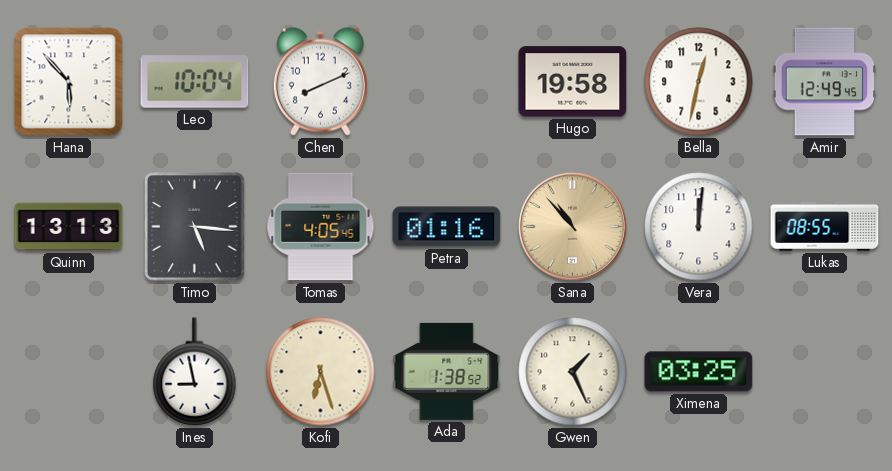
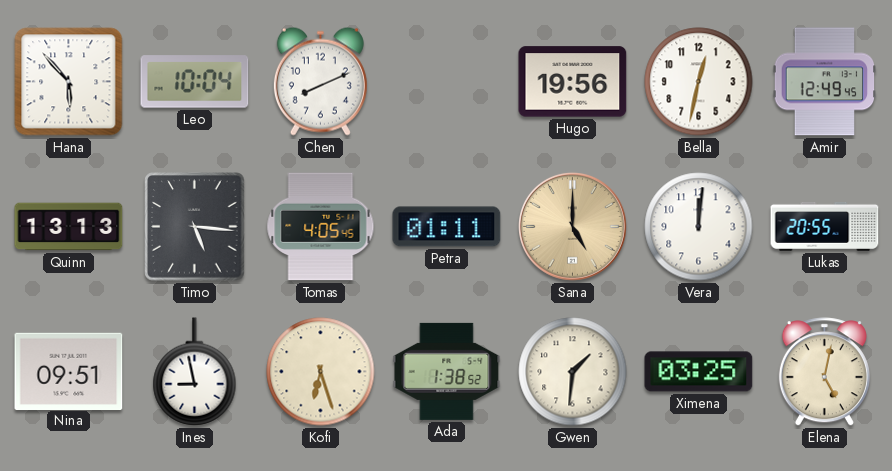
Hugo: 19:58 -> 19:56
Petra: 01:16 -> 01:11
Sana: 10:53 -> 5:00
Lukas: 08:55 -> 20:55
Nina: none -> 09:51
Gwen: 1:26 -> 1:31
Elena: none -> 5:02
